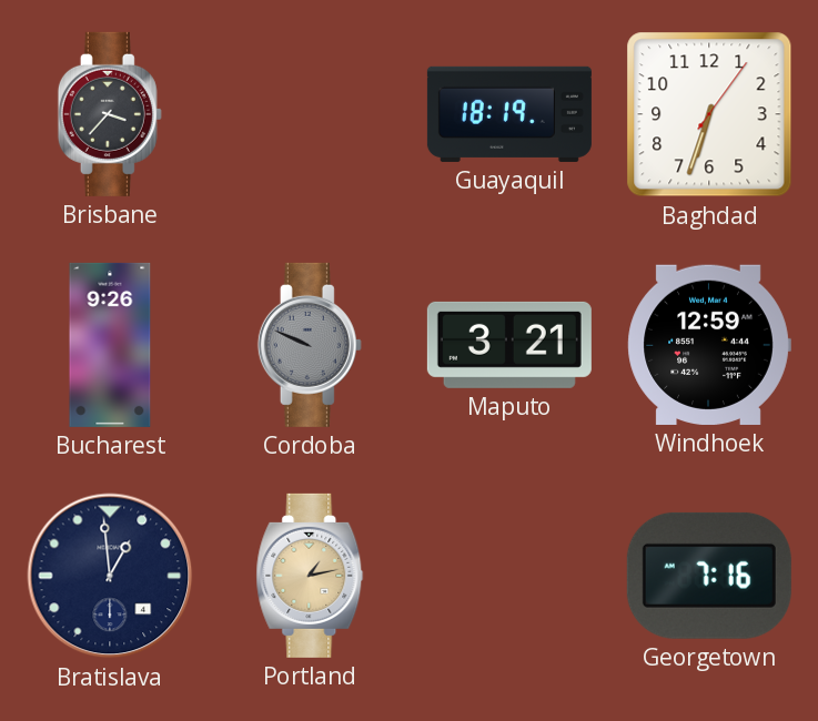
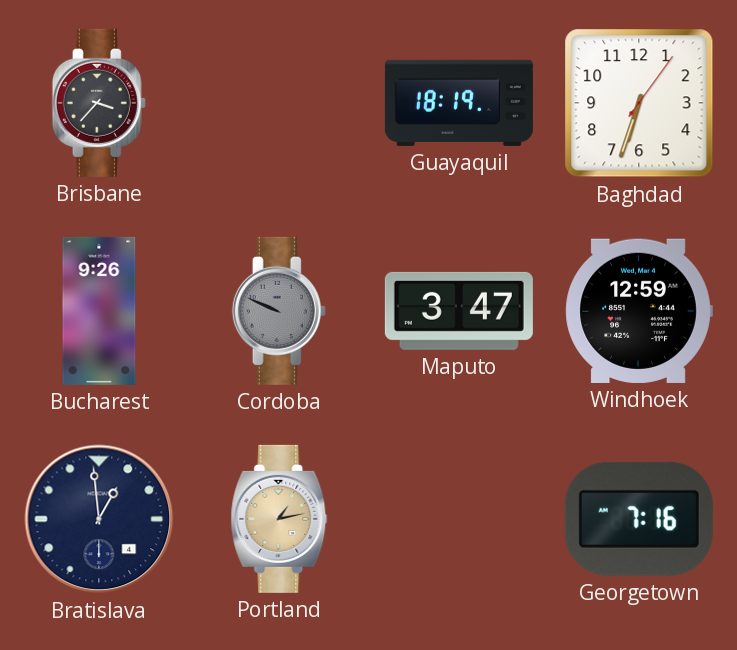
Maputo: 3:21 -> 3:47
